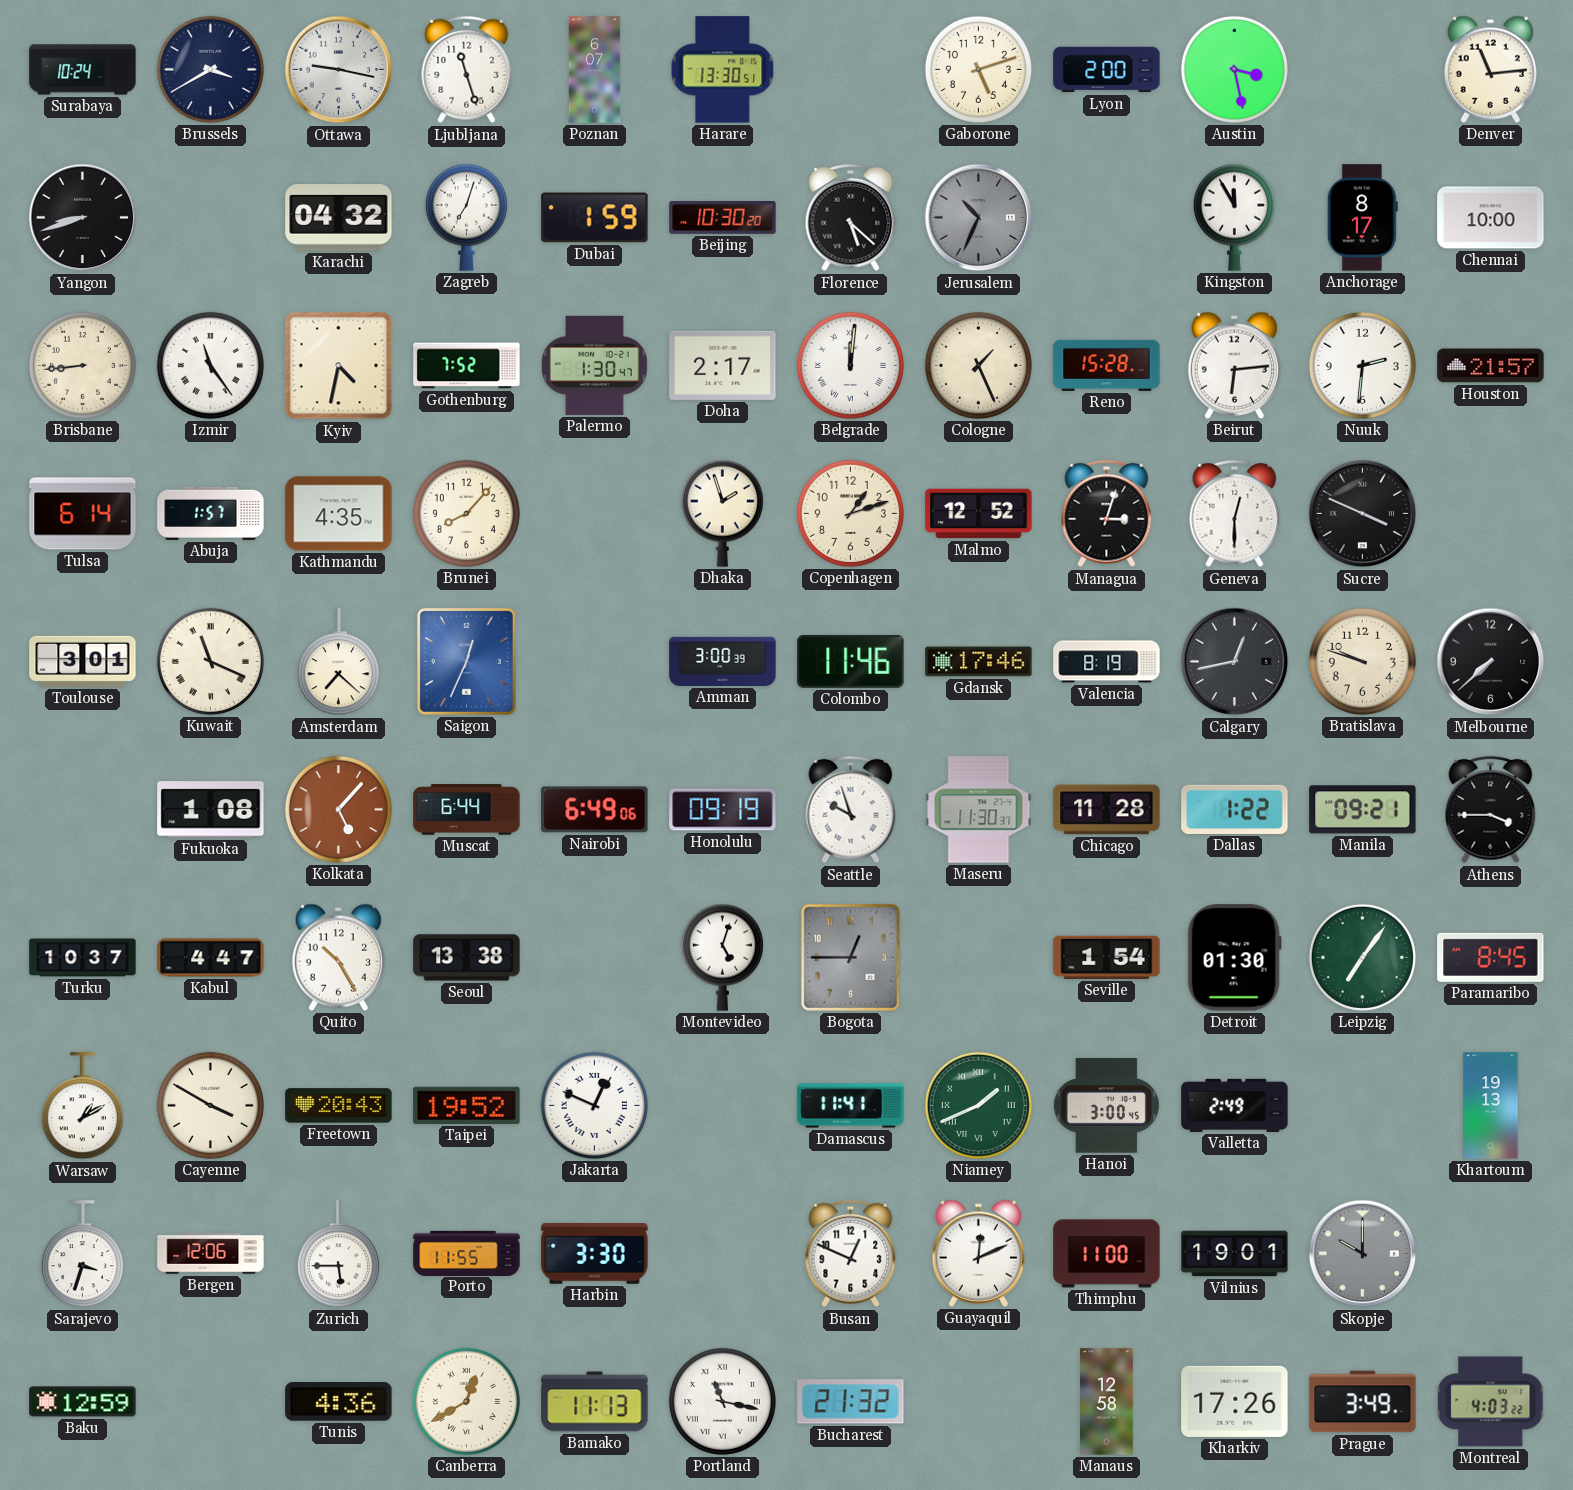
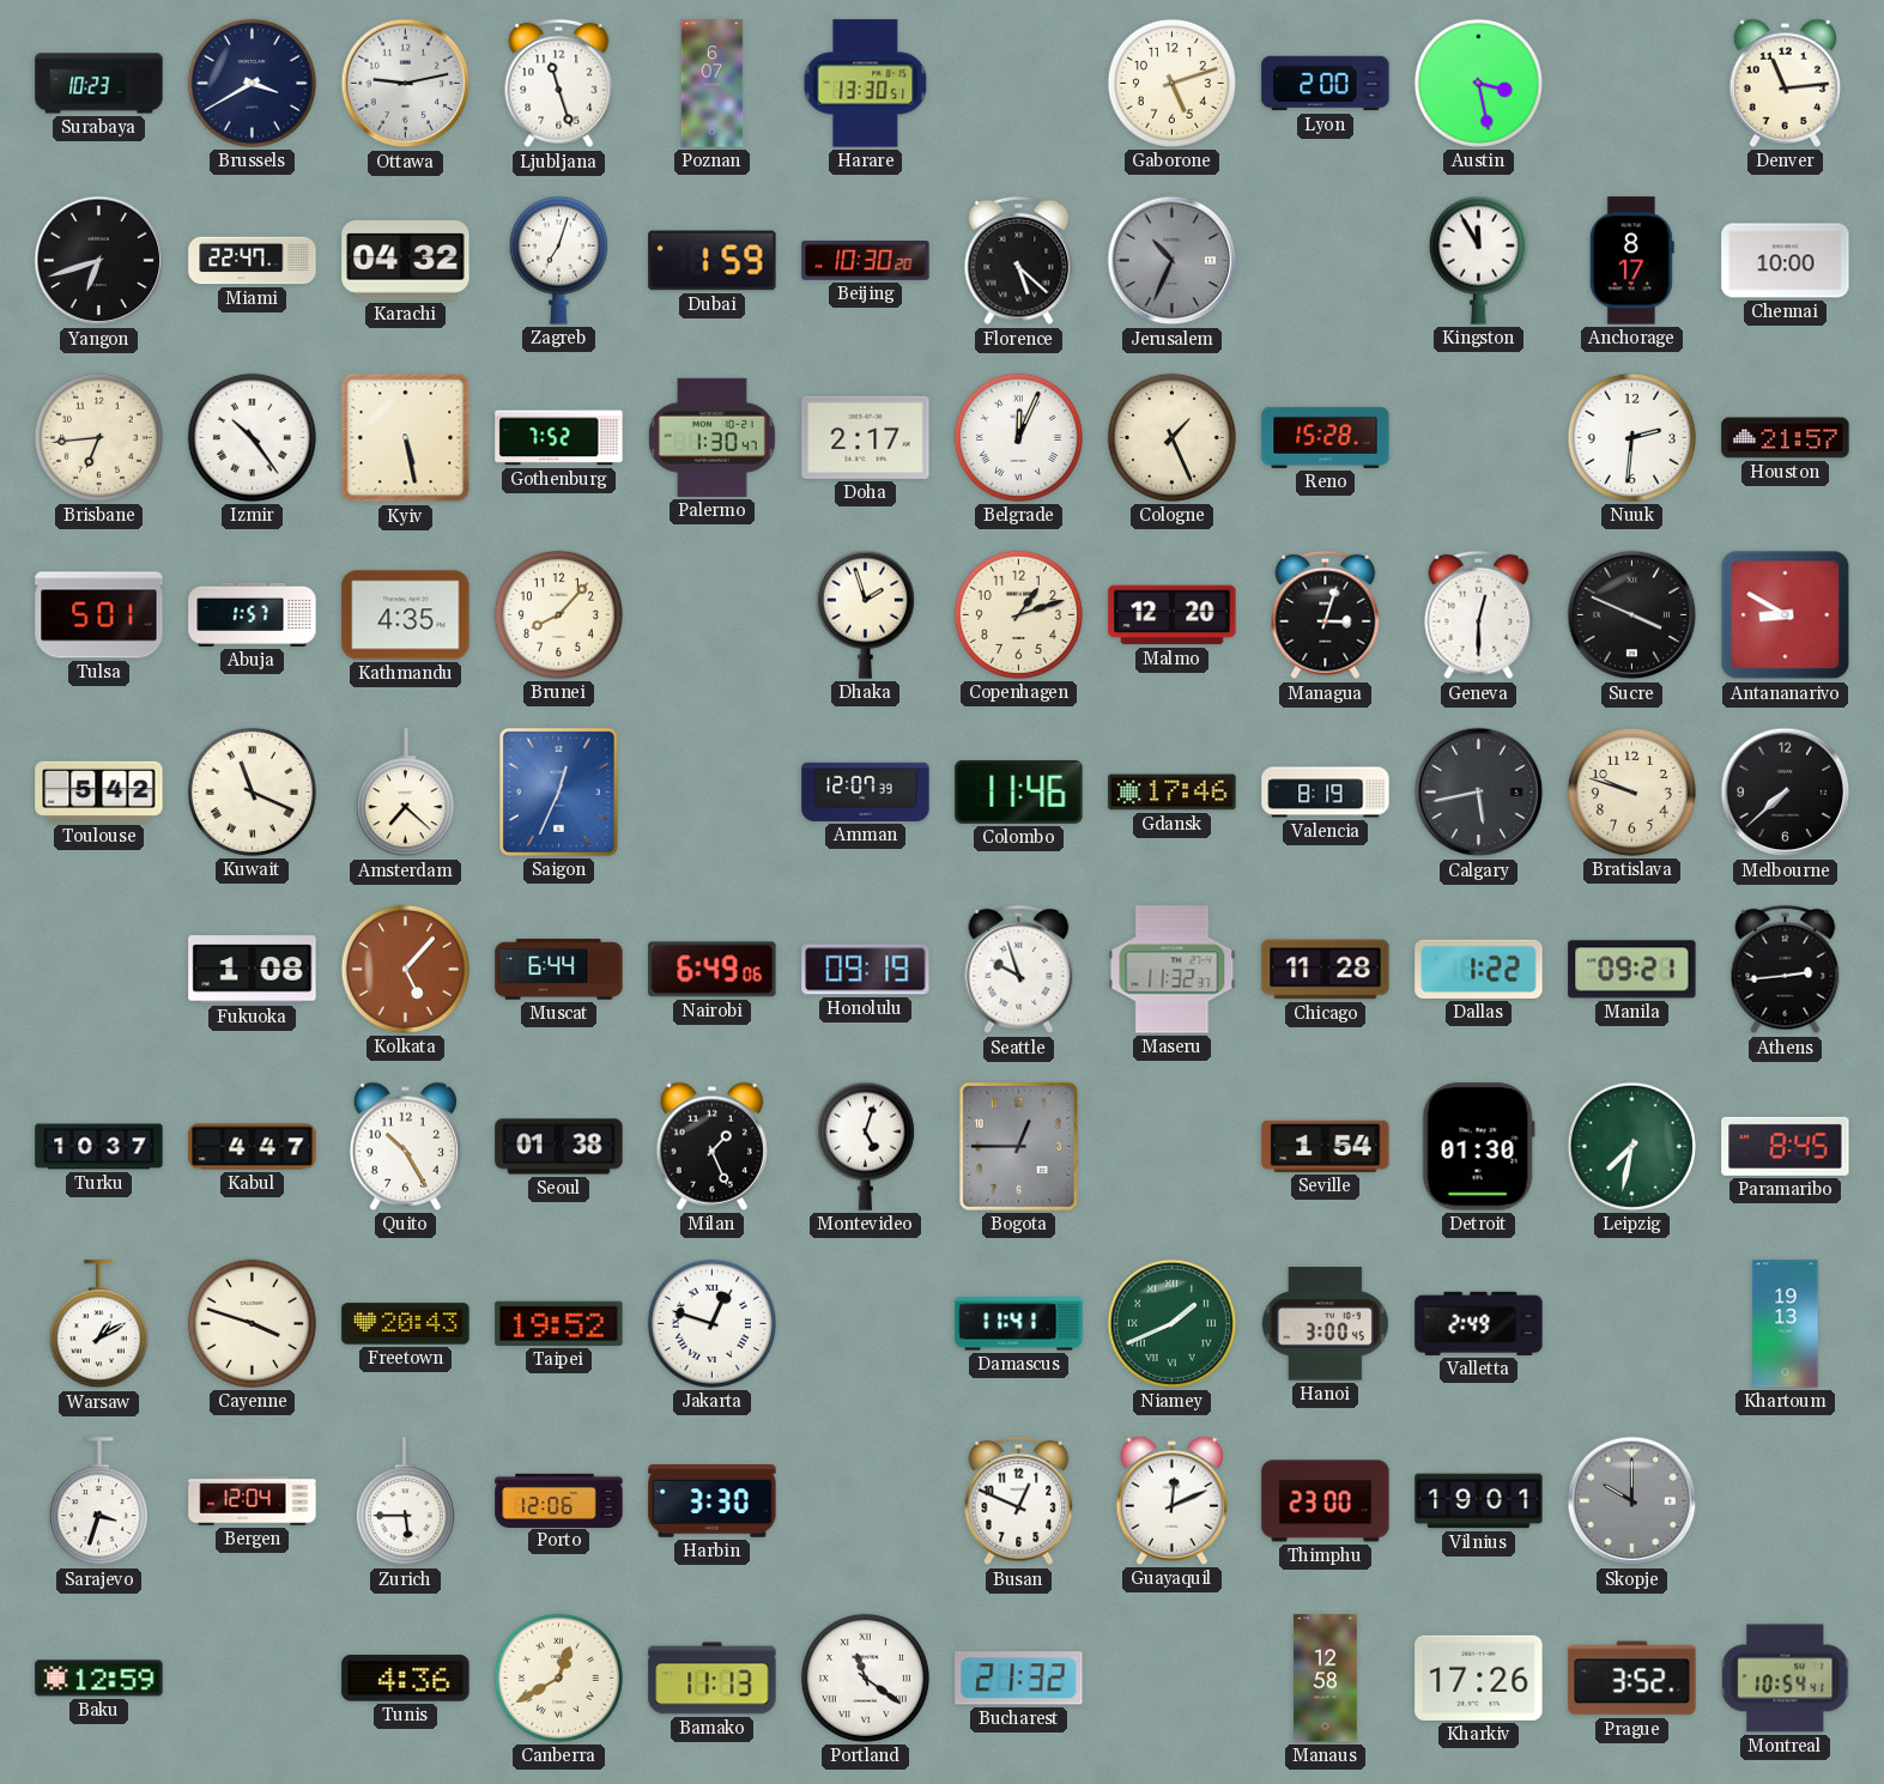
Surabaya: 10:24 -> 10:23
Ottawa: 9:17 -> 9:13
Yangon: 8:42 -> 6:42
Miami: none -> 22:47
Brisbane: 8:44 -> 6:44
Izmir: 11:24 -> 10:24
Kyiv: 4:32 -> 5:28
Belgrade: 12:01 -> 12:04
Beirut: 6:14 -> none
Tulsa: 6:14 -> 5:01
Malmo: 12:52 -> 12:20
Antananarivo: none -> 8:50
Toulouse: 3:01 -> 5:42
Amman: 3:00 -> 12:07
Calgary: 12:43 -> 5:43
Maseru: 11:30 -> 11:32
Athens: 3:45 -> 2:44
Seoul: 13:38 -> 01:38
Milan: none -> 1:26
Leipzig: 7:06 -> 7:32
Cayenne: 3:50 -> 3:48
Jakarta: 12:49 -> 12:48
Bergen: 12:06 -> 12:04
Porto: 11:55 -> 12:06
Thimphu: 11:00 -> 23:00
Portland: 11:17 -> 11:21
Prague: 3:49 -> 3:52
Montreal: 4:03 -> 10:54
